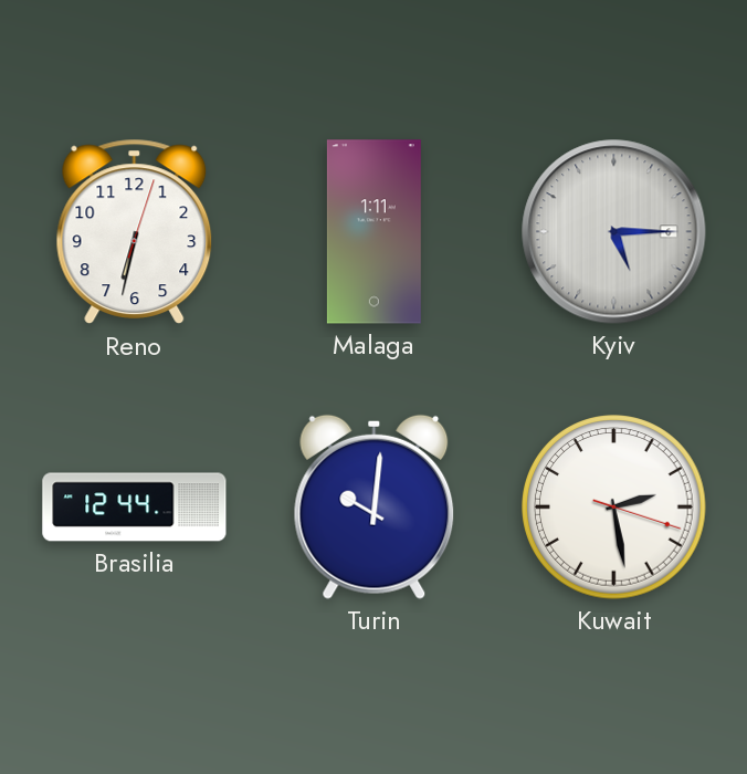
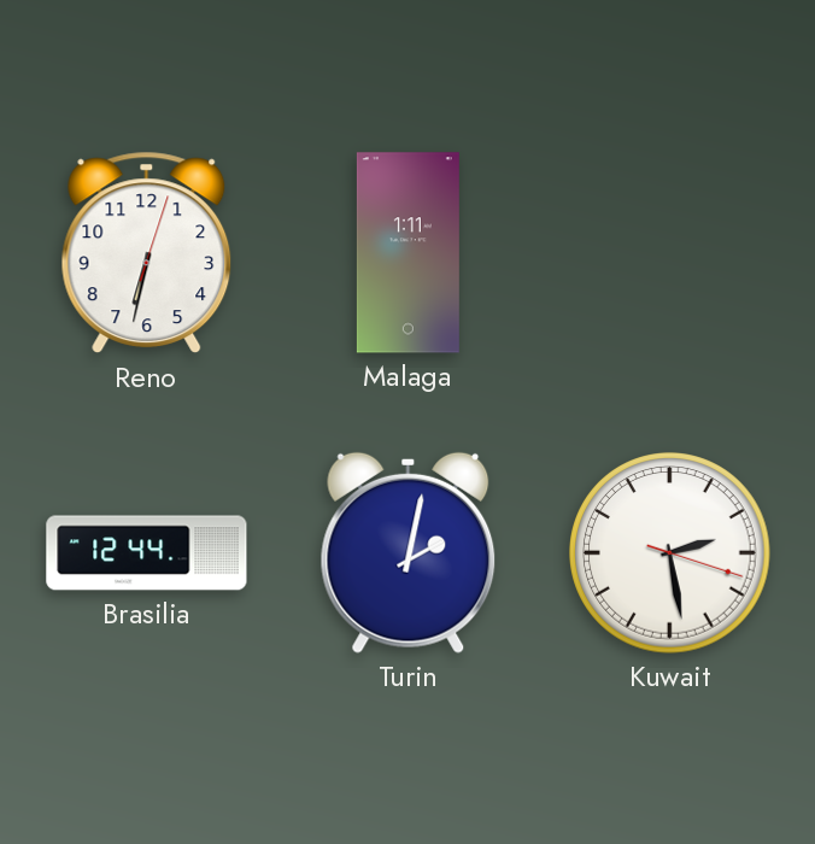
Kyiv: 5:15 -> none
Turin: 10:01 -> 2:02
